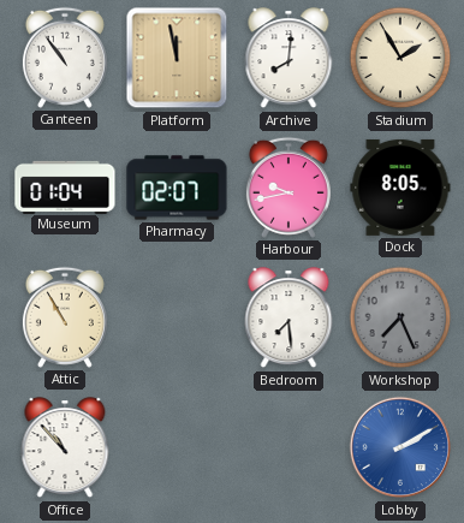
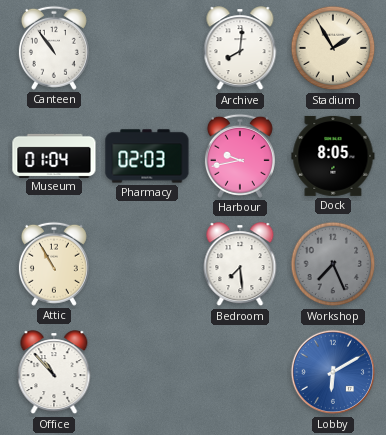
Platform: 11:58 -> none
Pharmacy: 02:07 -> 02:03
Lobby: 2:10 -> 6:10
